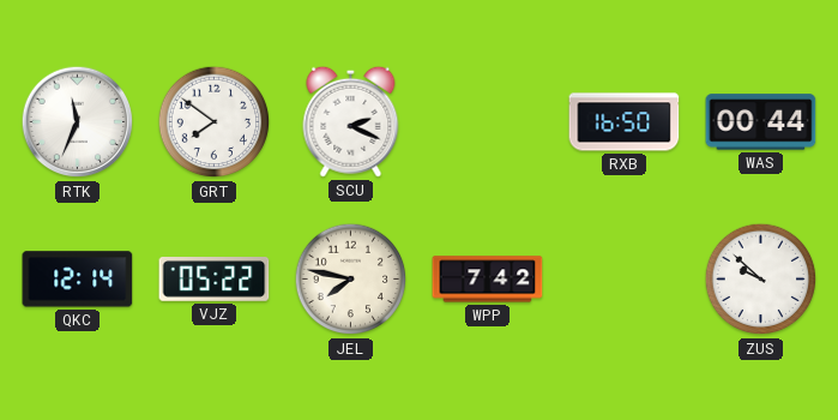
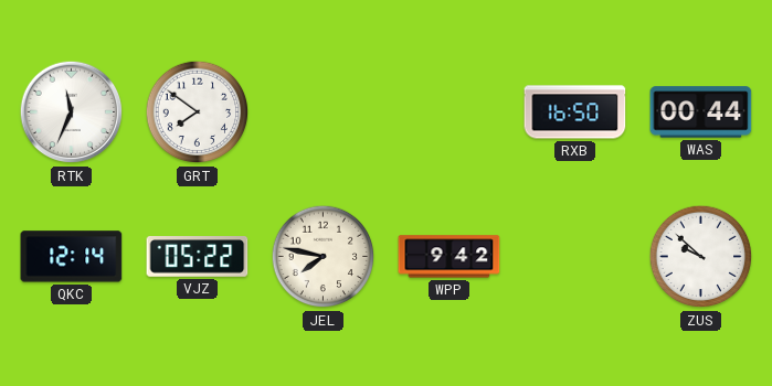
SCU: 2:19 -> none
WPP: 7:42 -> 9:42
